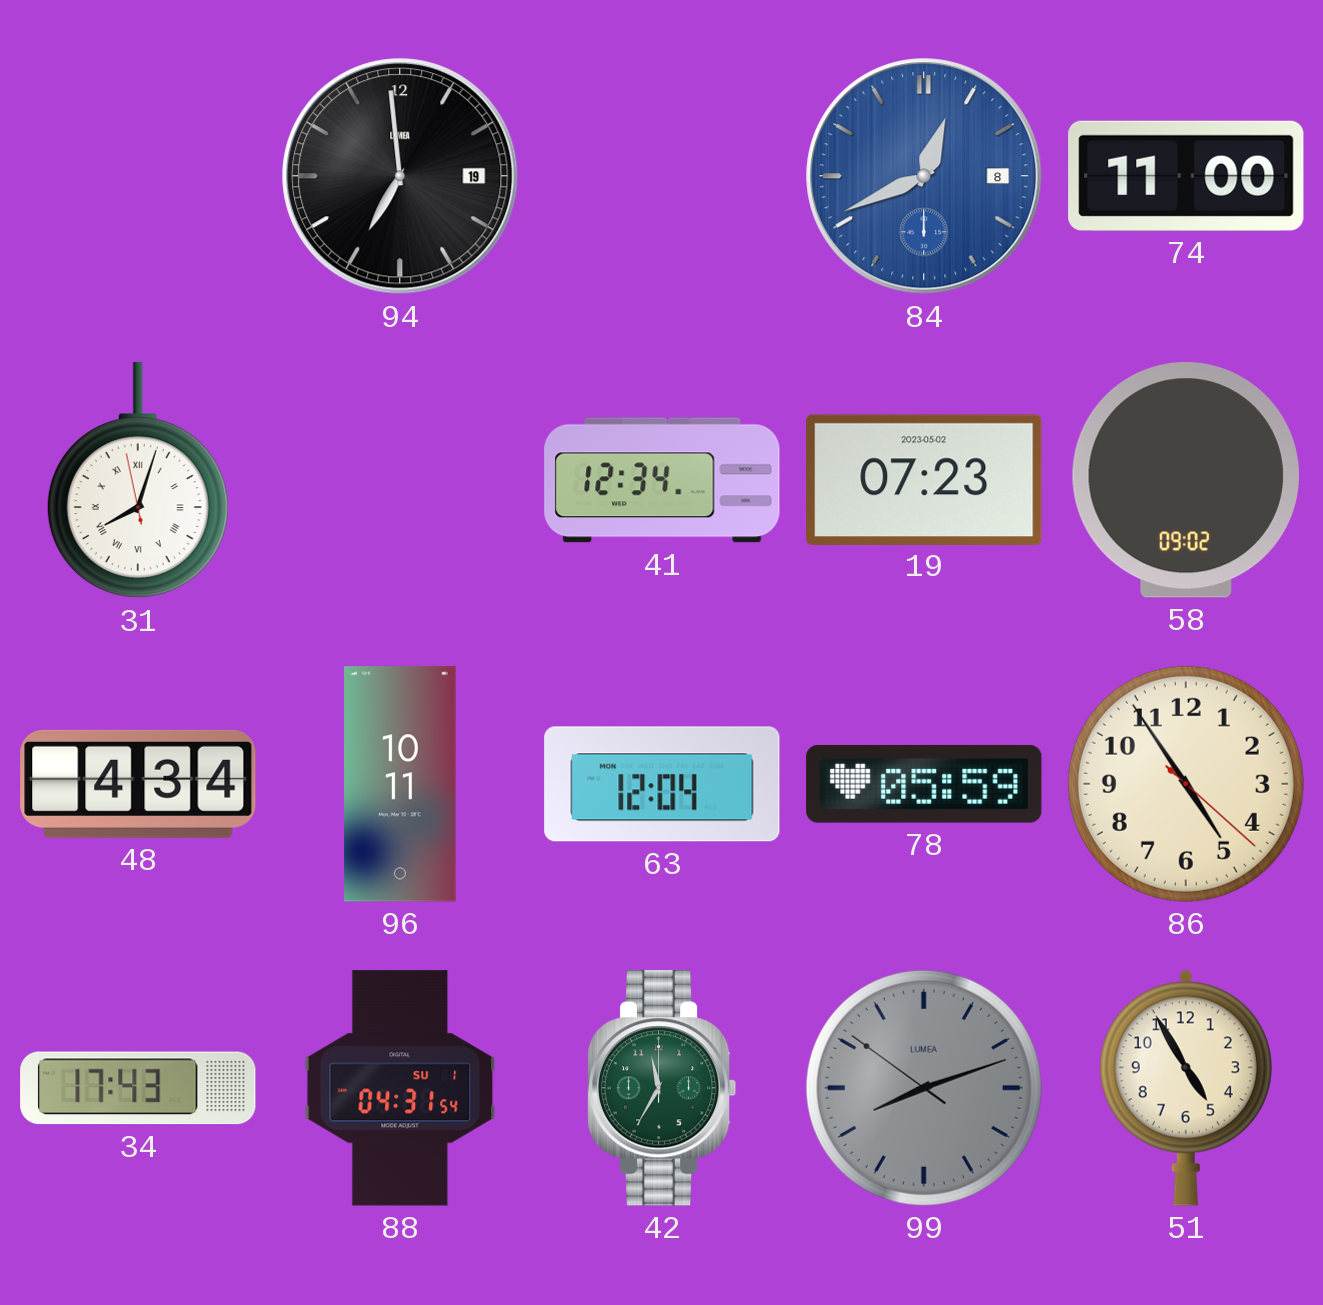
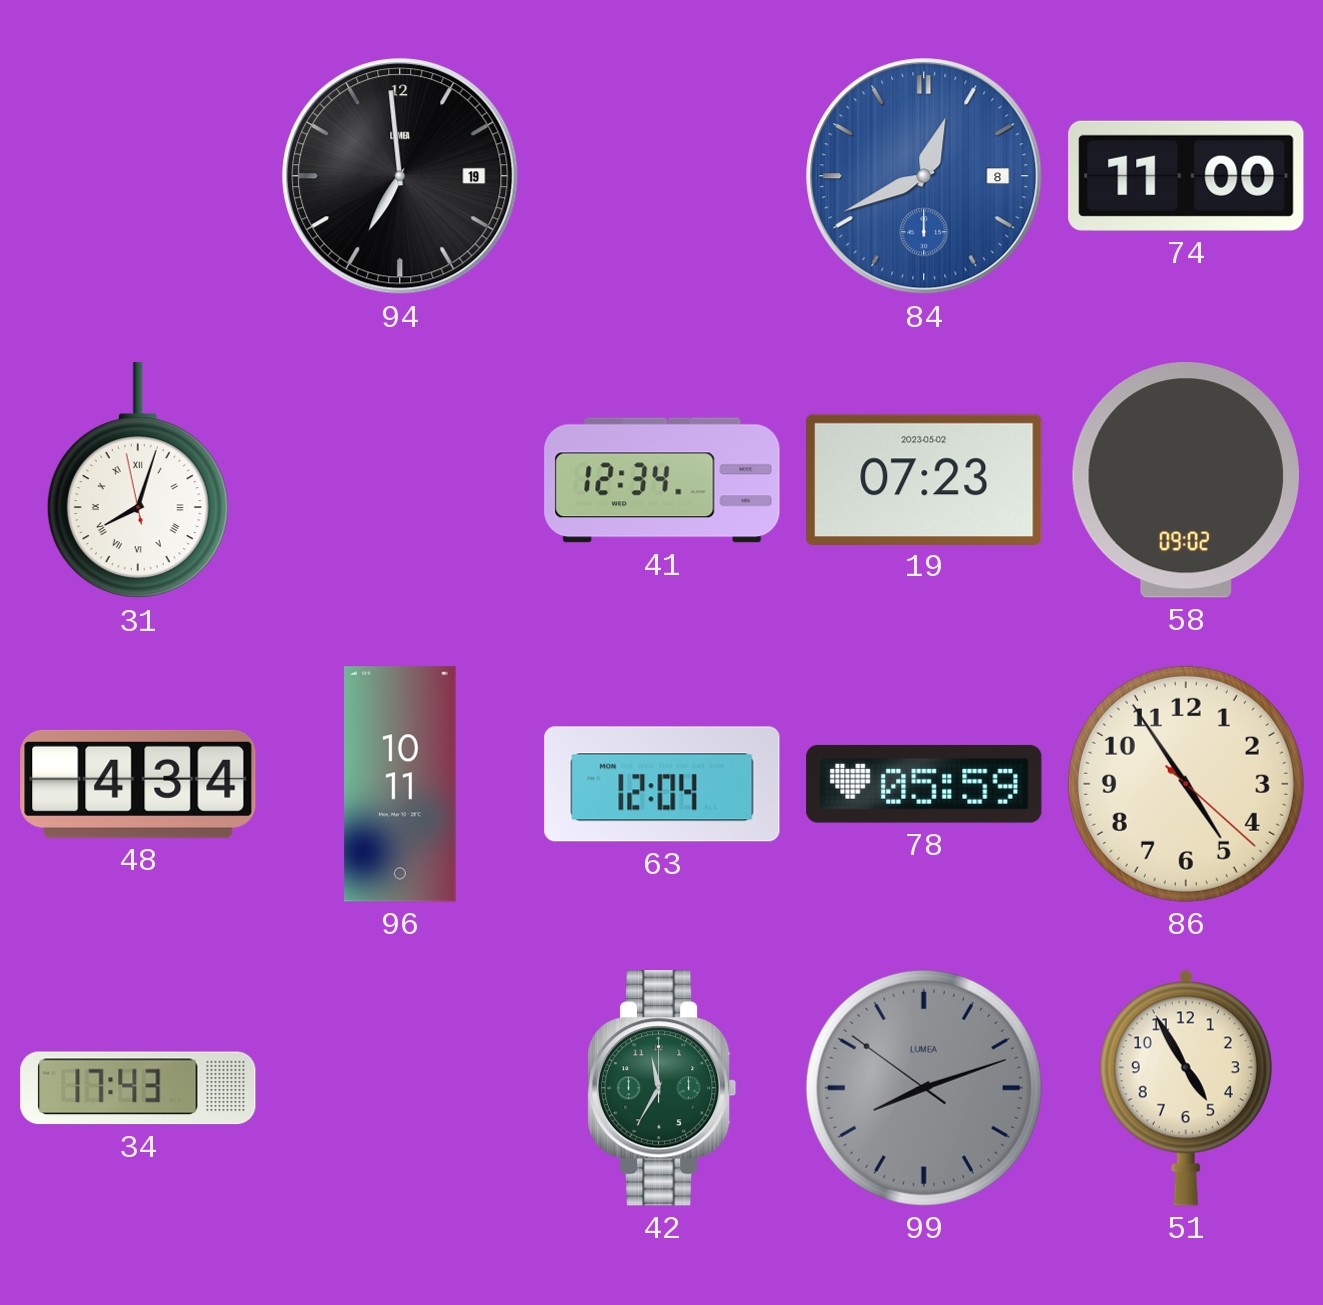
88: 04:31 -> none
